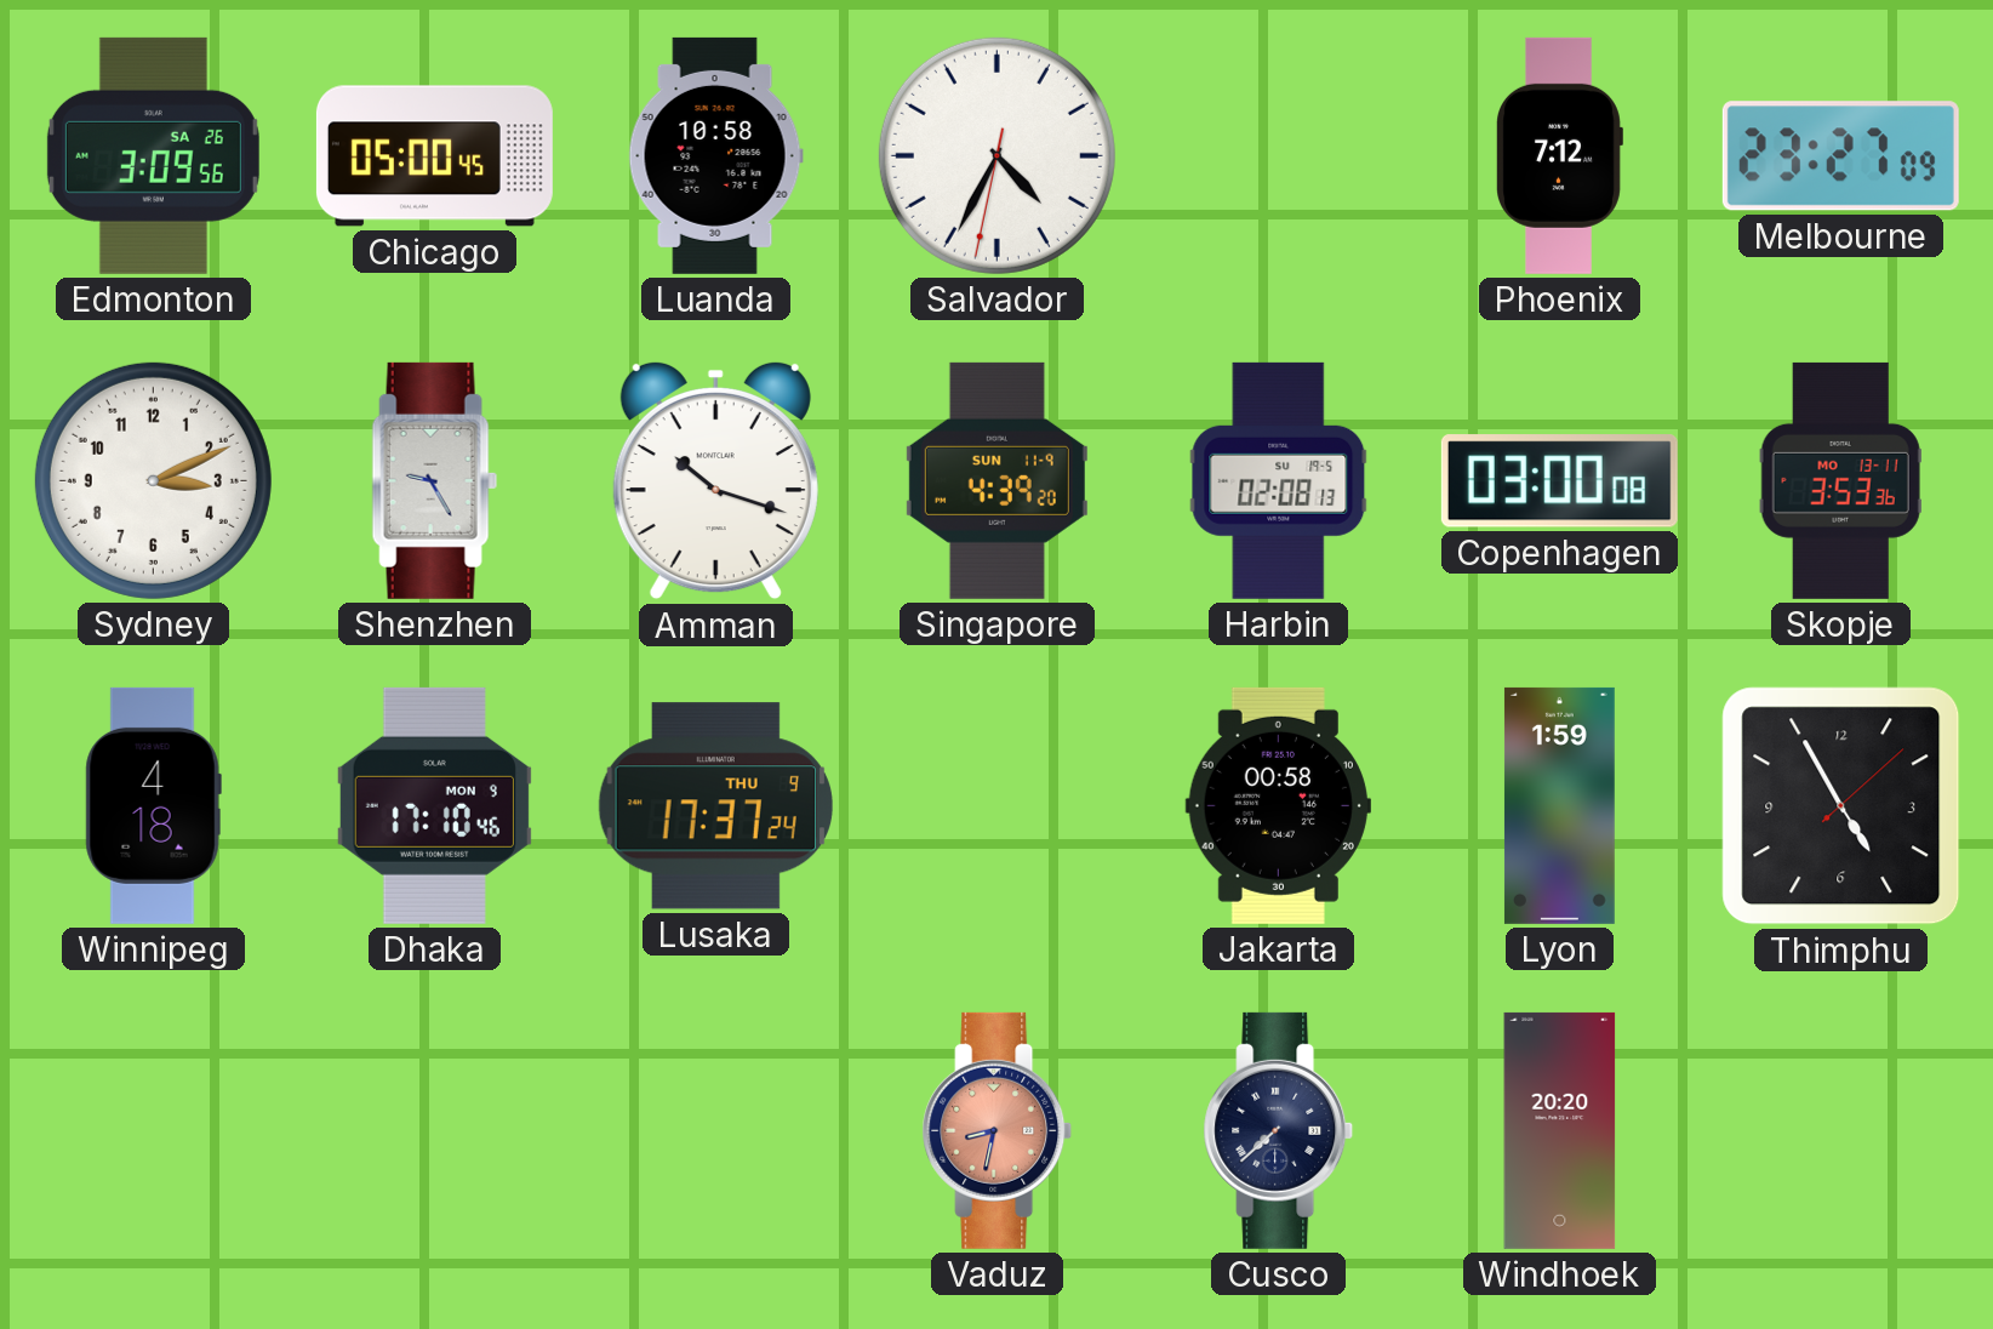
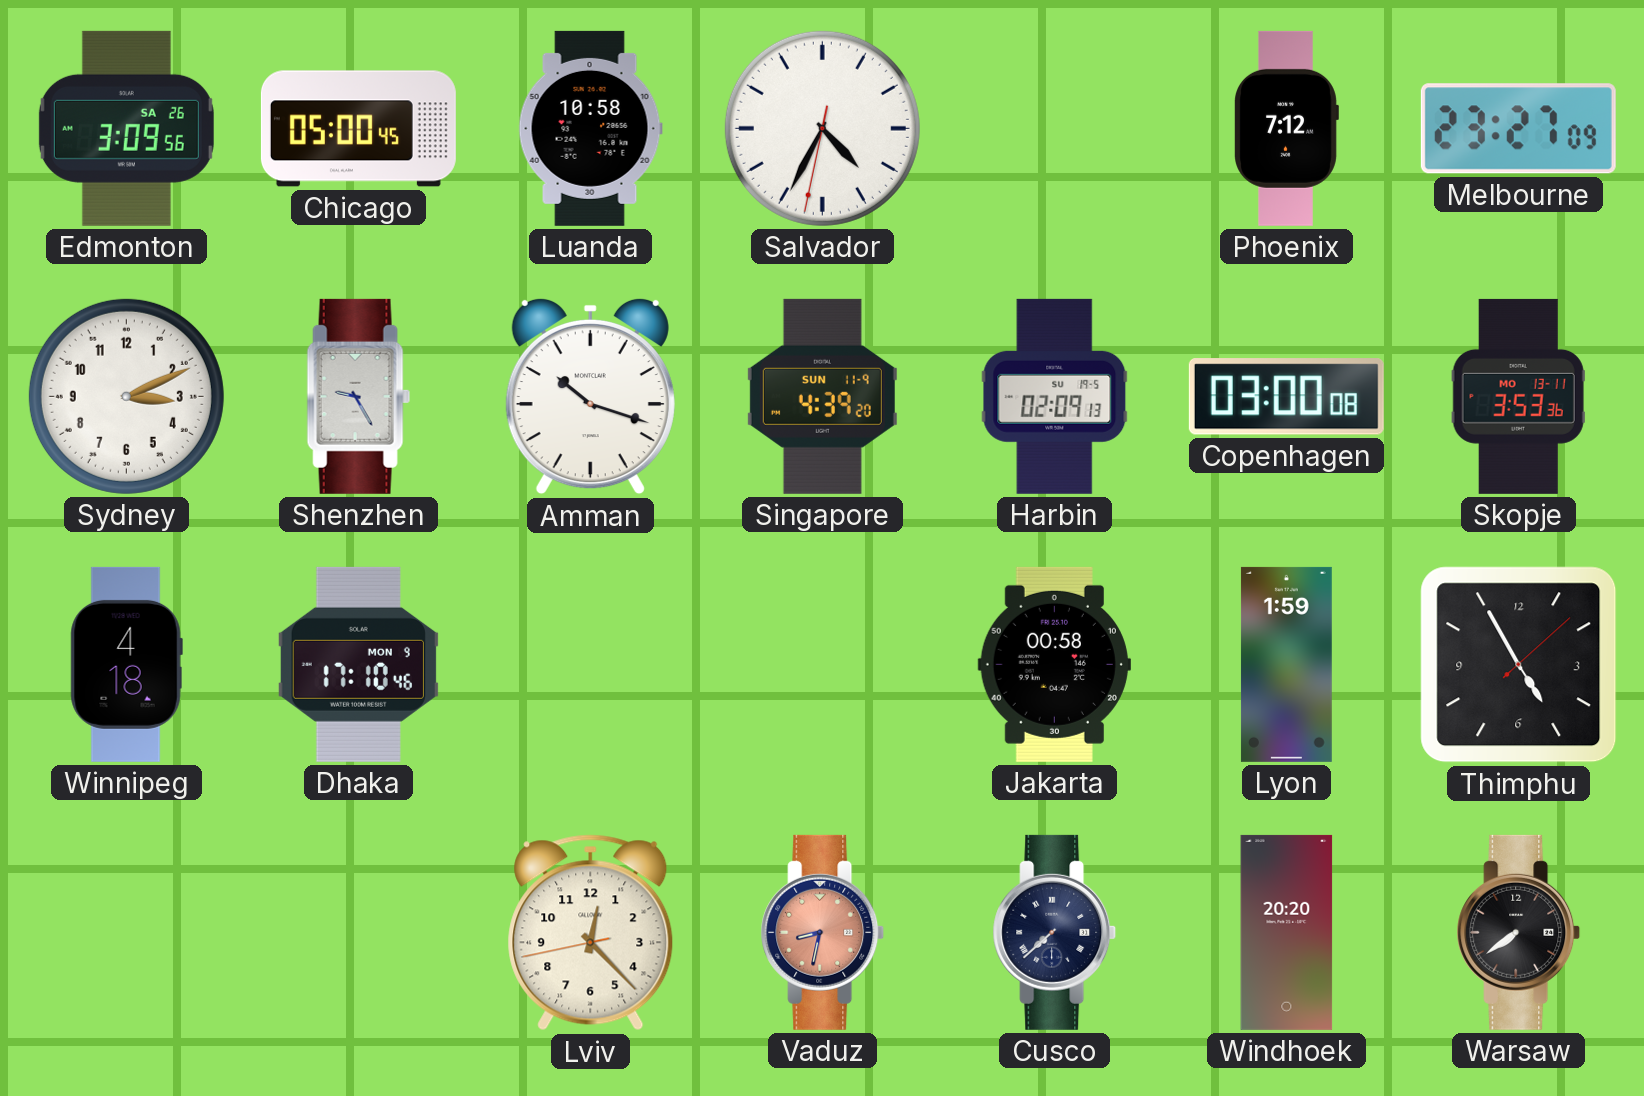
Harbin: 02:08 -> 02:09
Lusaka: 17:37 -> none
Lviv: none -> 12:22
Warsaw: none -> 7:39
